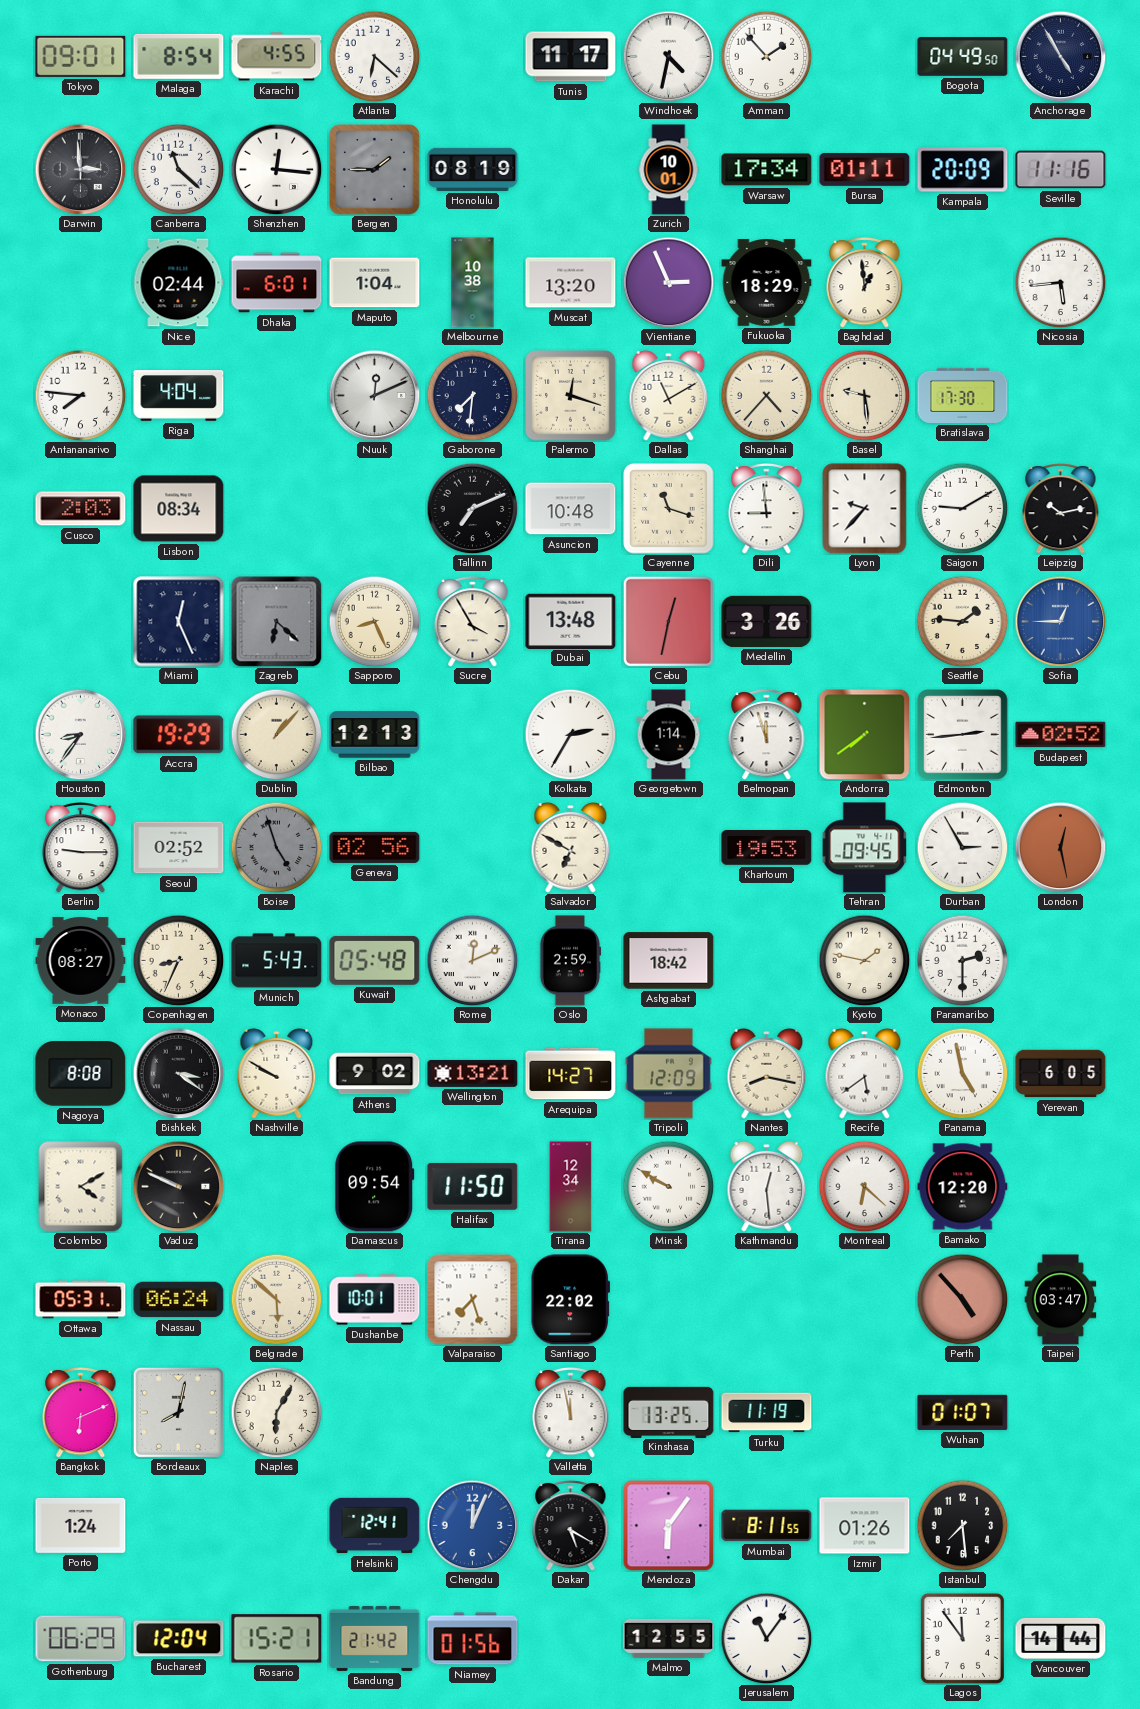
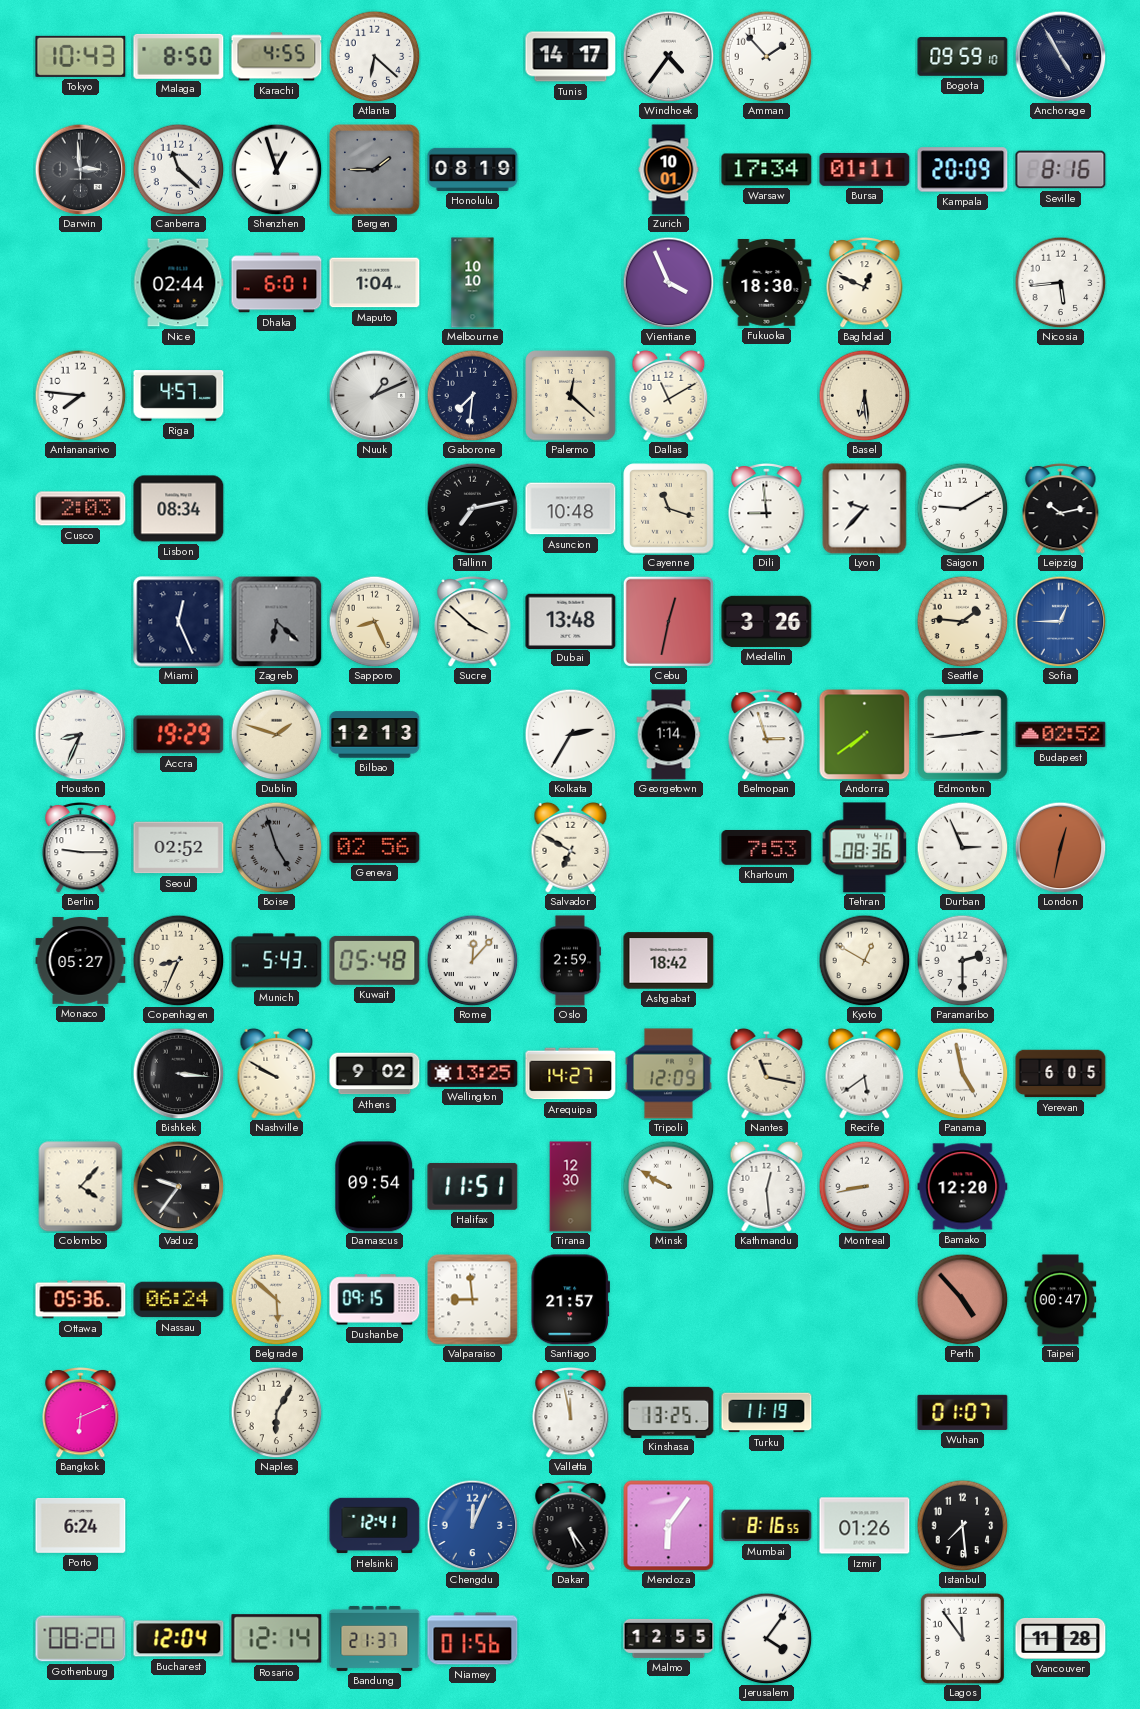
Tokyo: 09:01 -> 10:43
Malaga: 8:54 -> 8:50
Tunis: 11:17 -> 14:17
Windhoek: 4:32 -> 4:36
Bogota: 04:49 -> 09:59
Shenzhen: 12:16 -> 12:57
Seville: 11:16 -> 8:16
Melbourne: 10:38 -> 10:10
Muscat: 13:20 -> none
Vientiane: 2:56 -> 3:56
Fukuoka: 18:29 -> 18:30
Baghdad: 12:59 -> 12:49
Riga: 4:04 -> 4:57
Nuuk: 12:11 -> 1:11
Palermo: 12:18 -> 12:22
Shanghai: 4:37 -> none
Basel: 9:29 -> 6:29
Bratislava: 17:30 -> none
Tallinn: 7:11 -> 7:13
Sucre: 3:55 -> 3:52
Houston: 8:36 -> 8:34
Dublin: 1:07 -> 1:48
Belmopan: 11:57 -> 2:57
Khartoum: 19:53 -> 7:53
Tehran: 09:45 -> 08:36
Durban: 2:55 -> 2:56
London: 12:28 -> 12:32
Monaco: 08:27 -> 05:27
Rome: 12:11 -> 12:07
Kyoto: 1:47 -> 12:50
Nagoya: 8:08 -> none
Bishkek: 3:21 -> 3:16
Wellington: 13:21 -> 13:25
Nantes: 8:17 -> 11:17
Colombo: 4:10 -> 4:07
Vaduz: 9:49 -> 9:36
Halifax: 11:50 -> 11:51
Tirana: 12:34 -> 12:30
Montreal: 6:22 -> 8:43
Ottawa: 05:31 -> 05:36
Dushanbe: 10:01 -> 09:15
Valparaiso: 7:27 -> 8:59
Santiago: 22:02 -> 21:57
Taipei: 03:47 -> 00:47
Bordeaux: 8:02 -> none
Porto: 1:24 -> 6:24
Dakar: 5:20 -> 5:24
Mumbai: 8:11 -> 8:16
Gothenburg: 06:29 -> 08:20
Rosario: 15:21 -> 12:14
Bandung: 21:42 -> 21:37
Jerusalem: 11:06 -> 4:06
Vancouver: 14:44 -> 11:28
